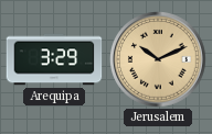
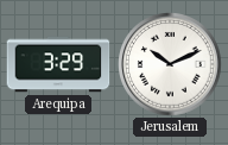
Jerusalem dial: champagne -> white
